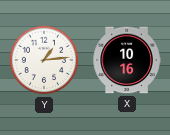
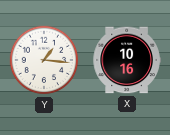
Y: 1:14 -> 1:16
